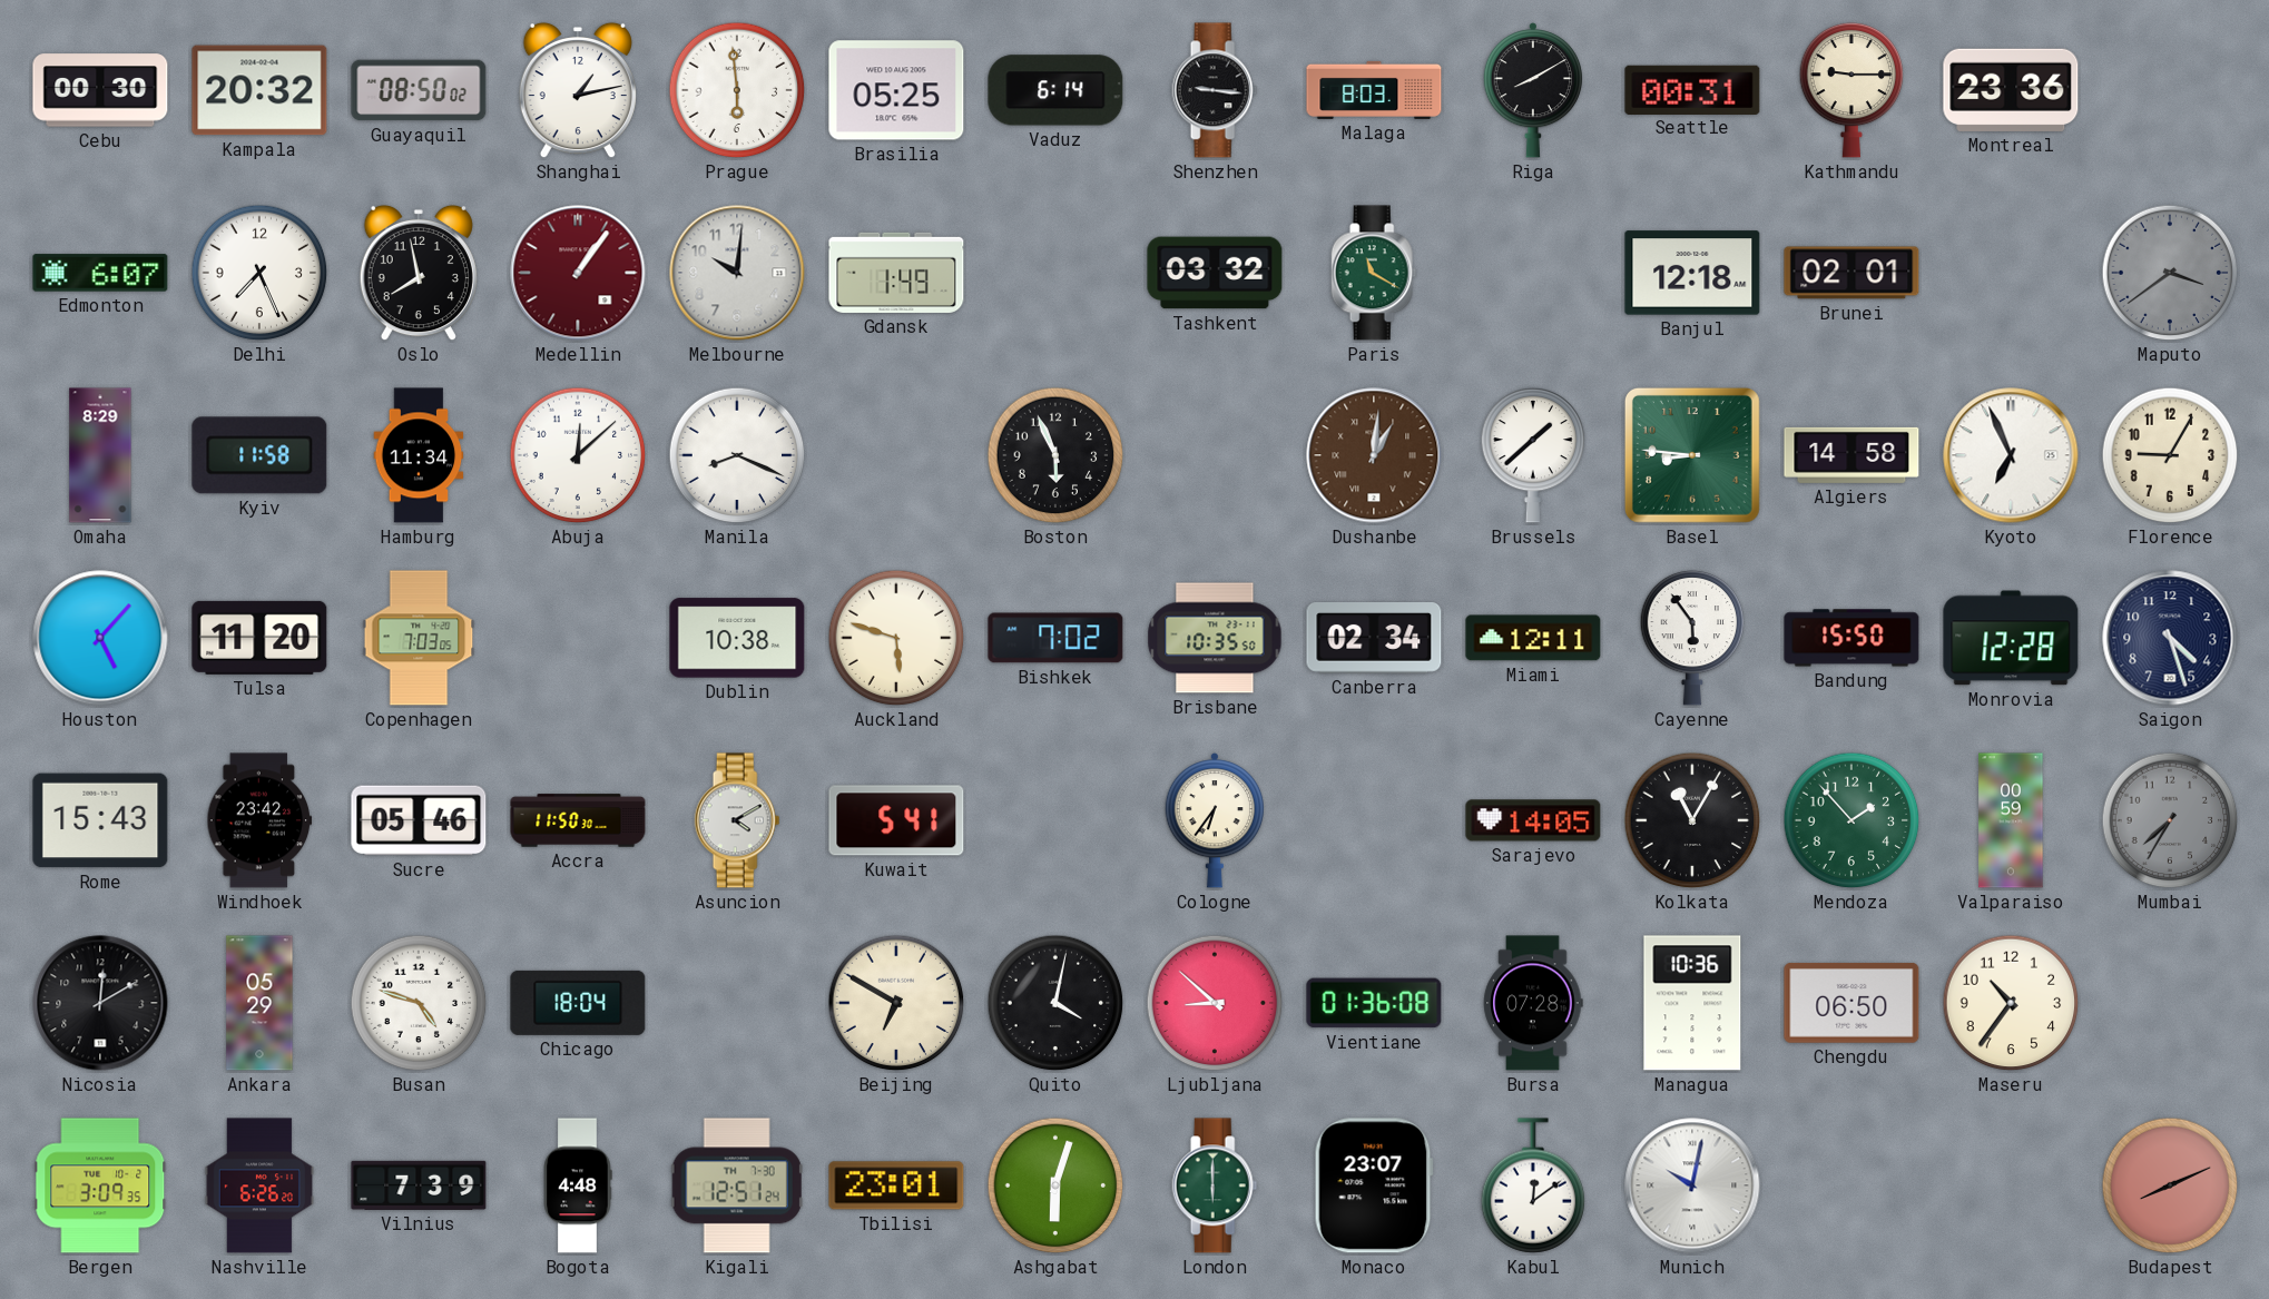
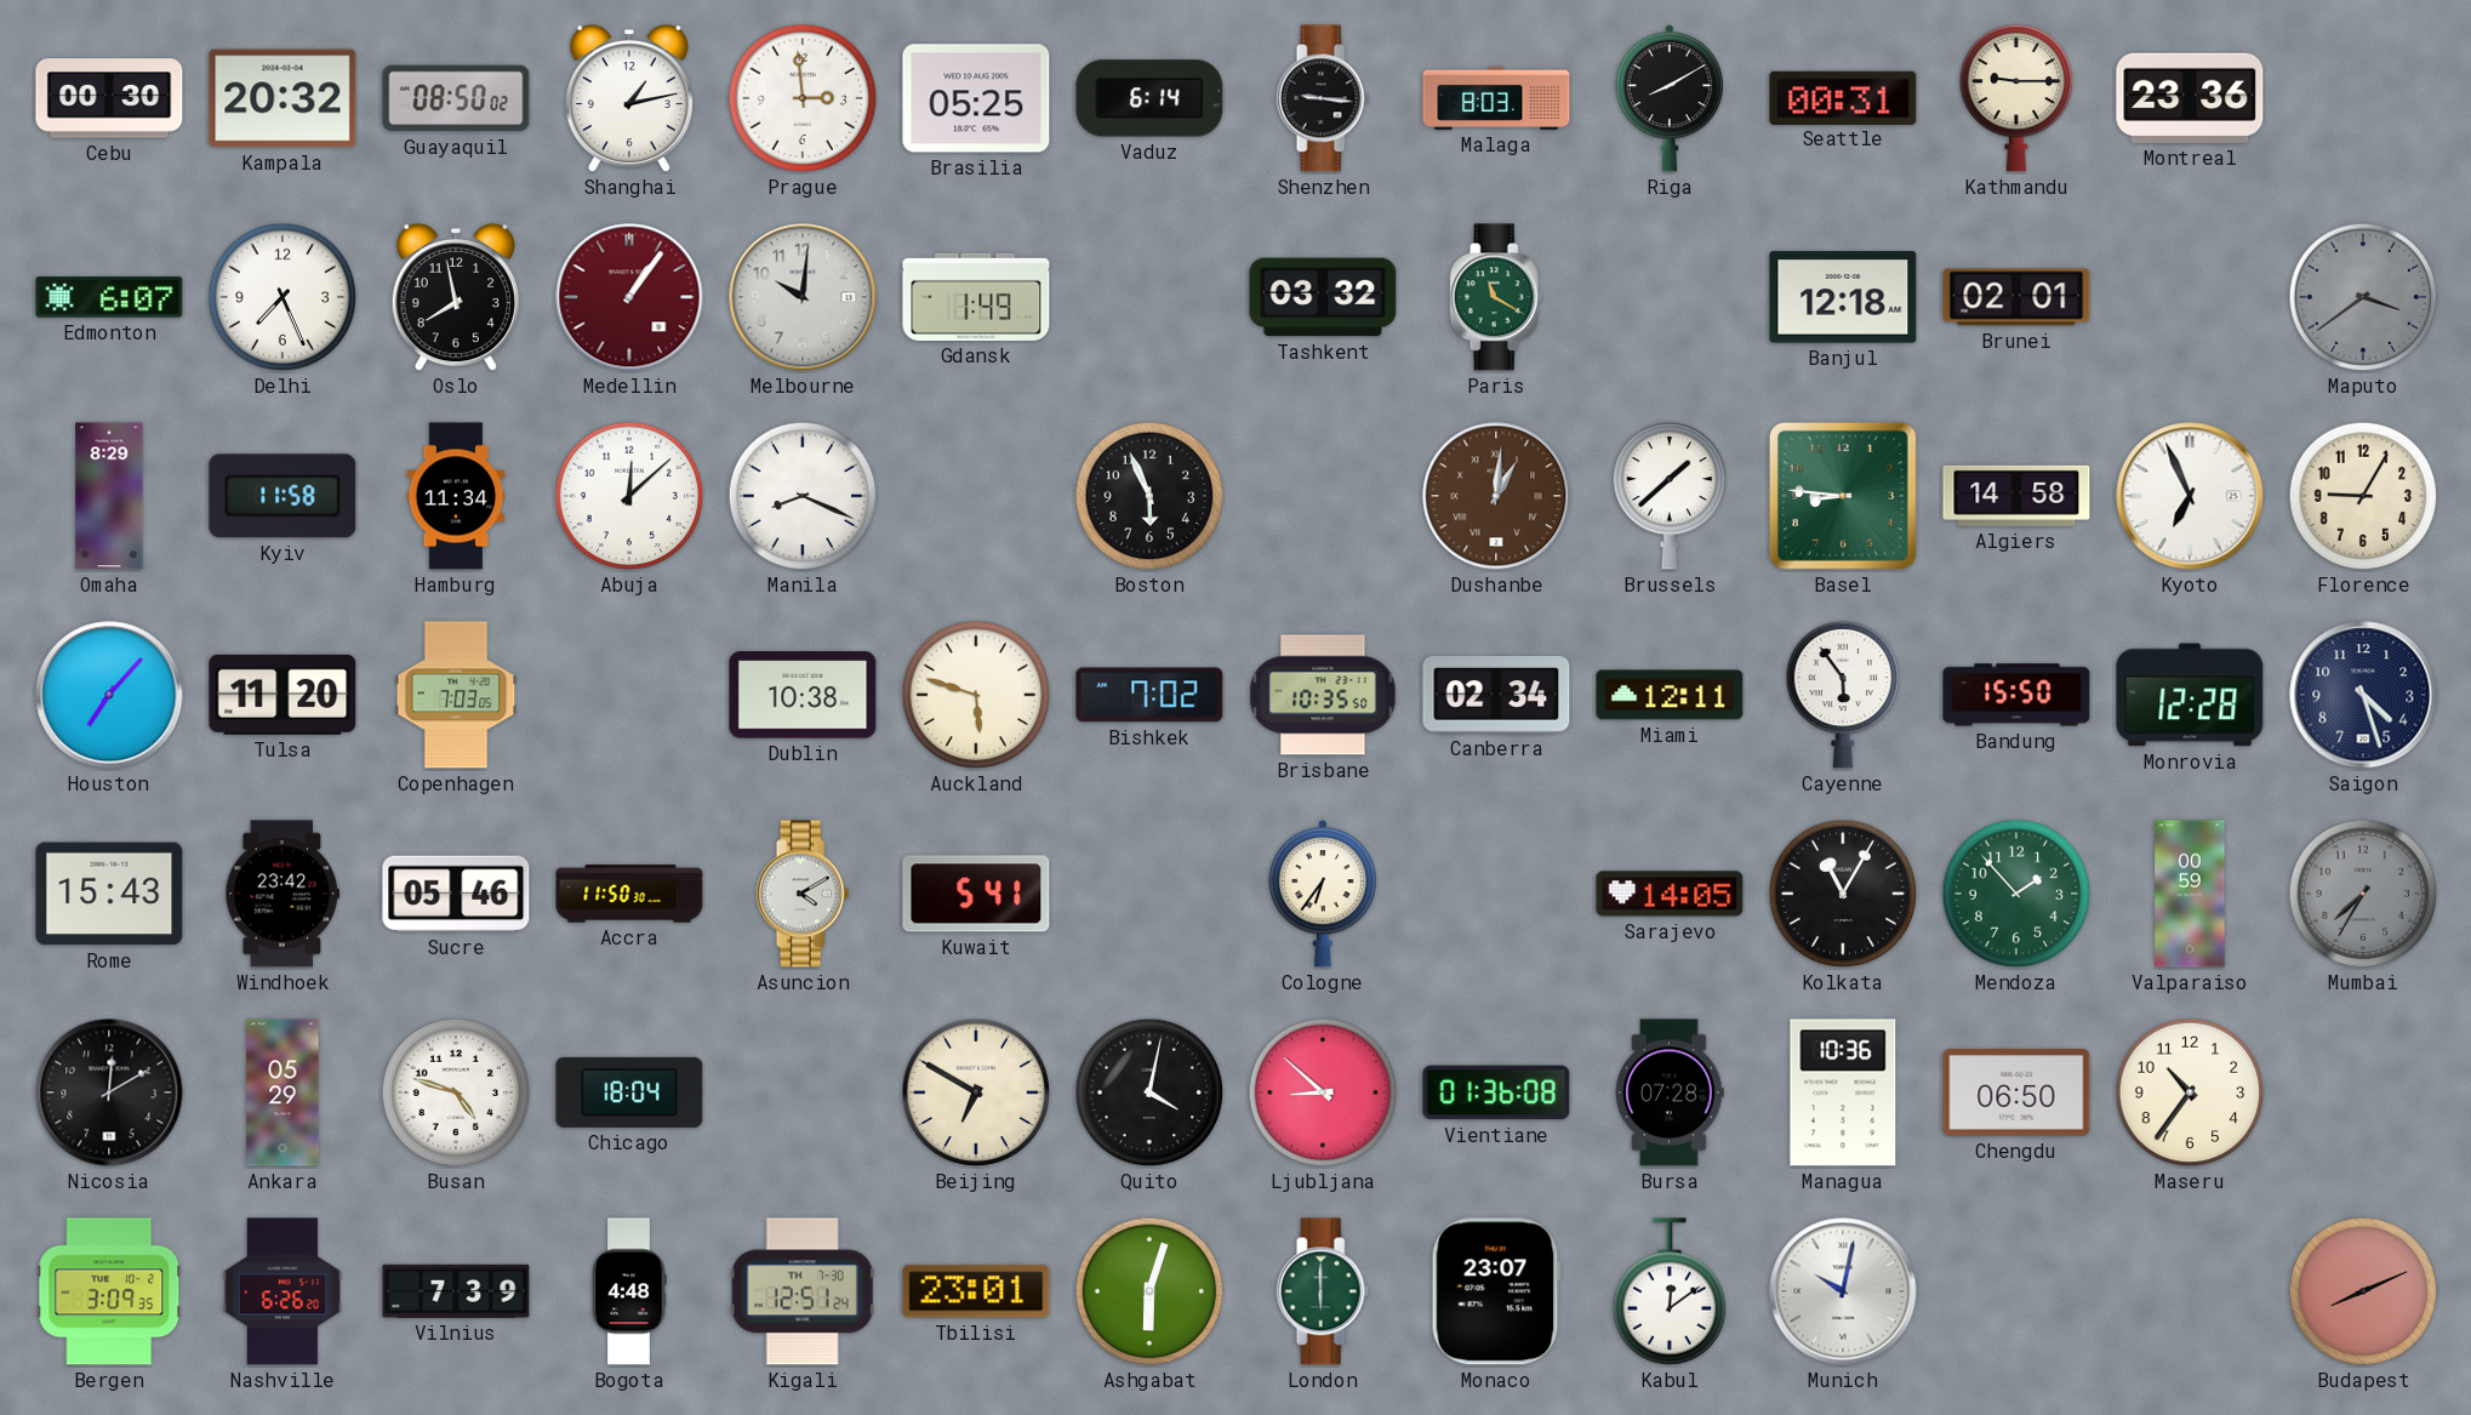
Prague: 5:59 -> 2:59
Houston: 5:07 -> 7:07
